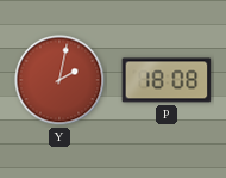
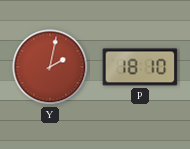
P: 18:08 -> 18:10
